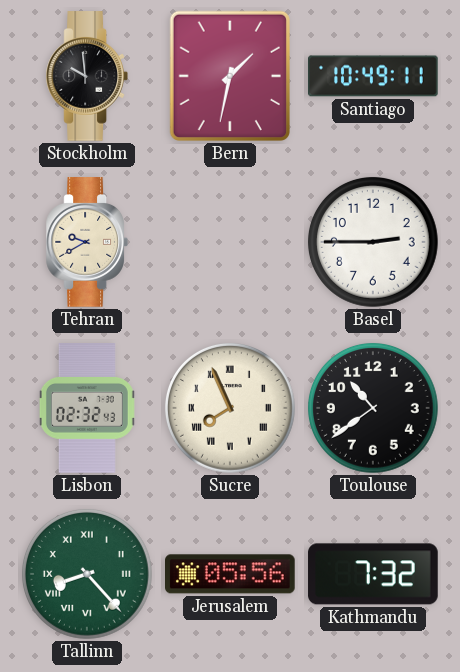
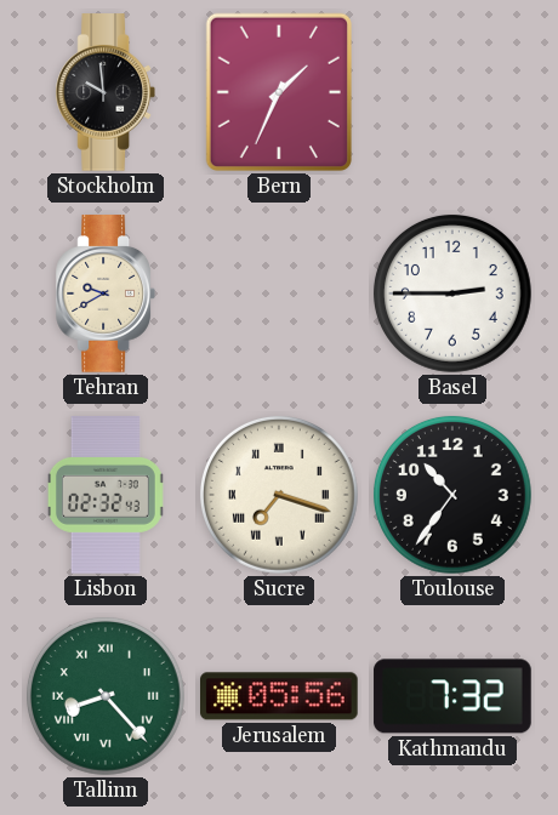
Bern: 1:32 -> 1:34
Santiago: 10:49 -> none
Sucre: 7:56 -> 7:18
Toulouse: 10:39 -> 10:36
